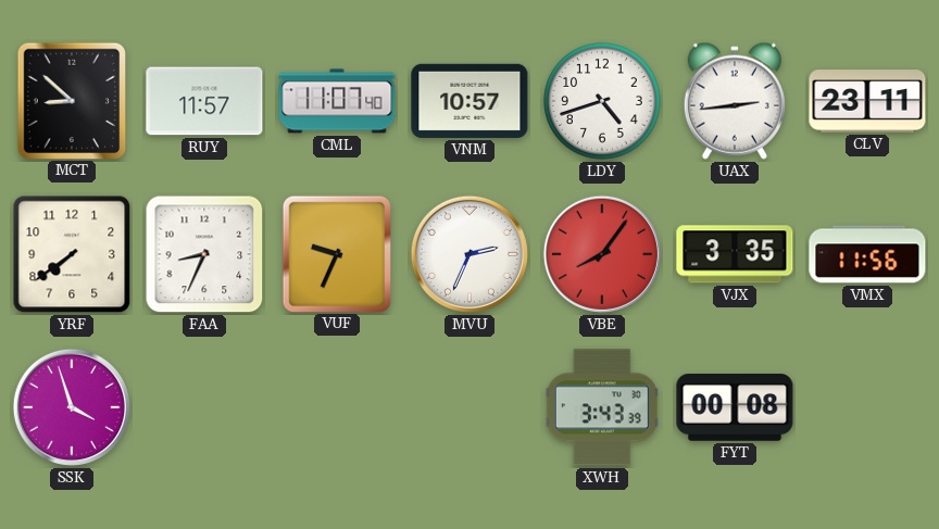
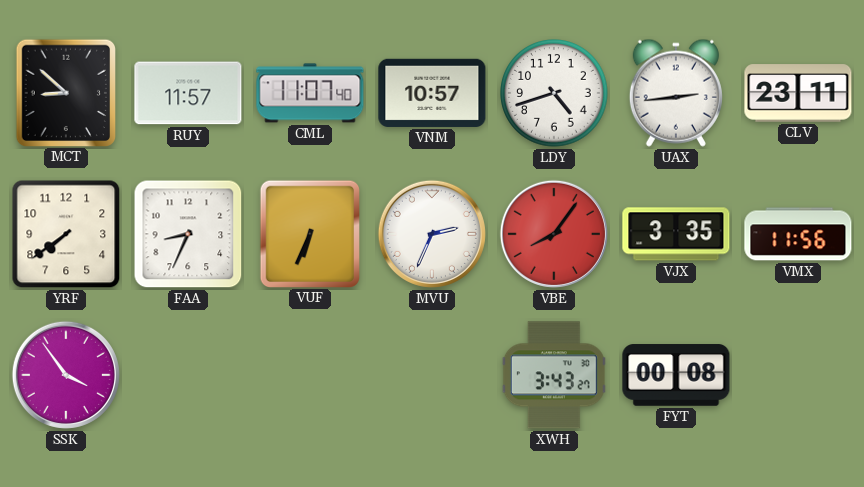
VUF: 9:34 -> 6:34
SSK: 3:57 -> 3:54
XWH: 3:43:39 -> 3:43:27
